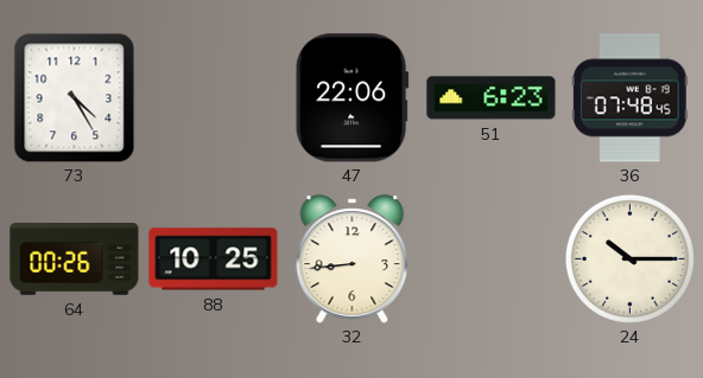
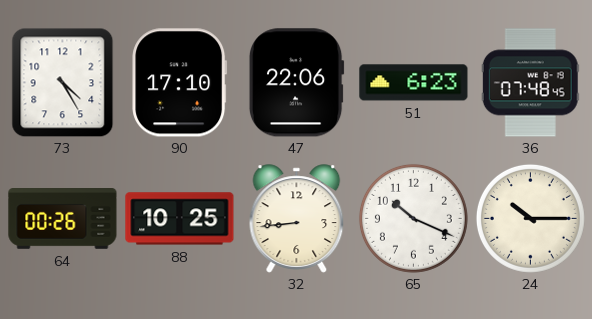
90: none -> 17:10
65: none -> 10:19
